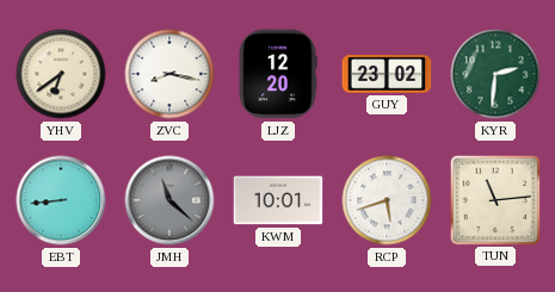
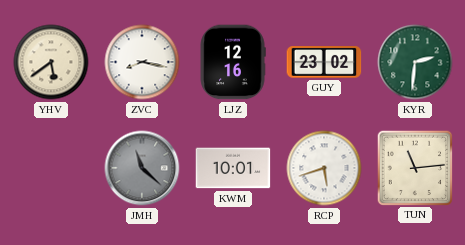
YHV: 6:39 -> 5:39
LJZ: 12:20 -> 12:16
EBT: 8:44 -> none
